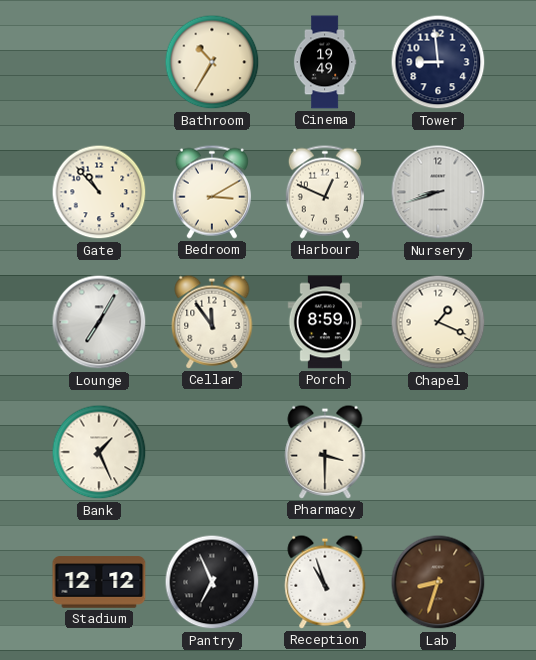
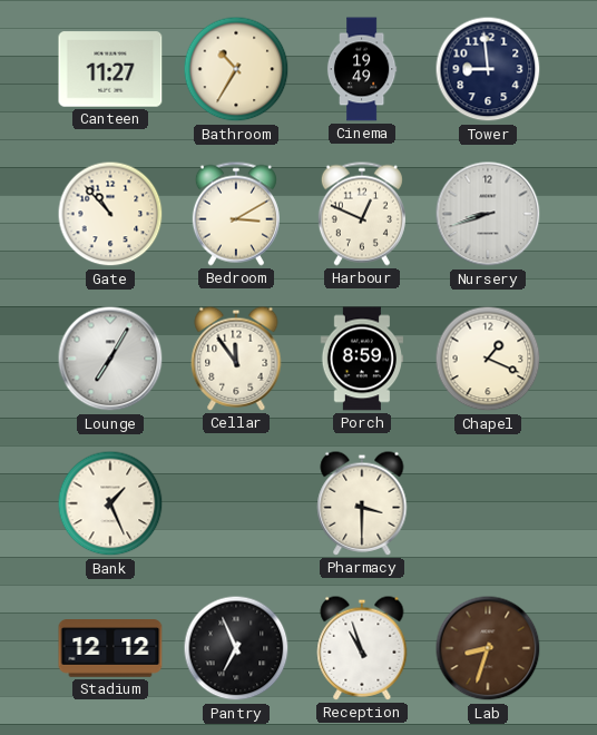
Canteen: none -> 11:27
